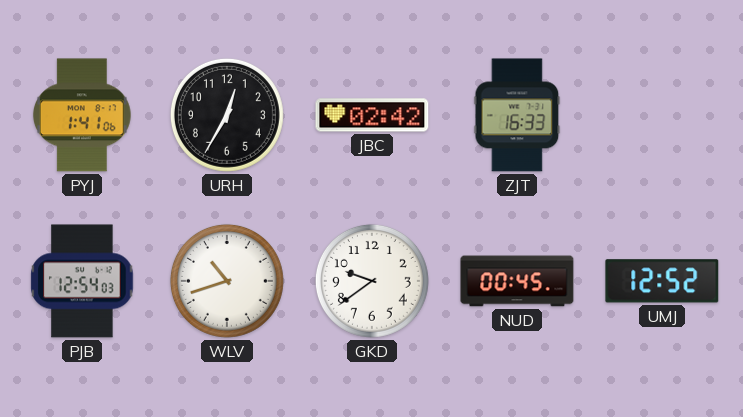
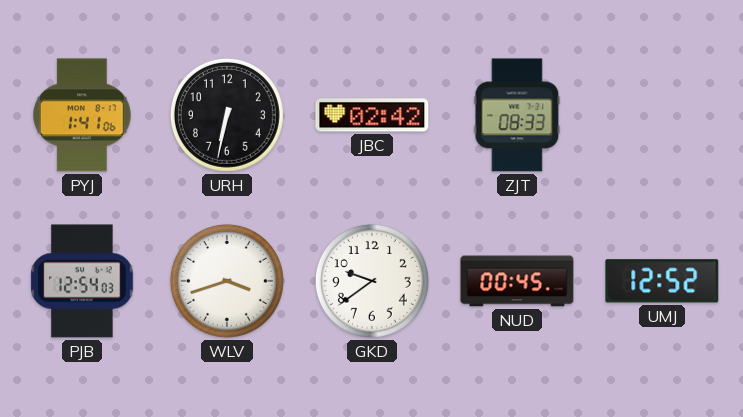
URH: 12:35 -> 6:32
ZJT: 16:33 -> 08:33
WLV: 10:42 -> 3:42
